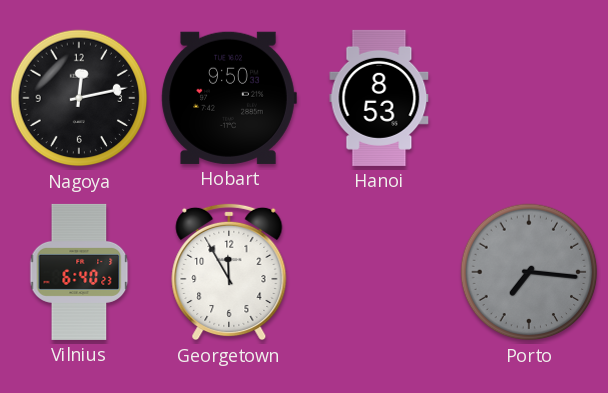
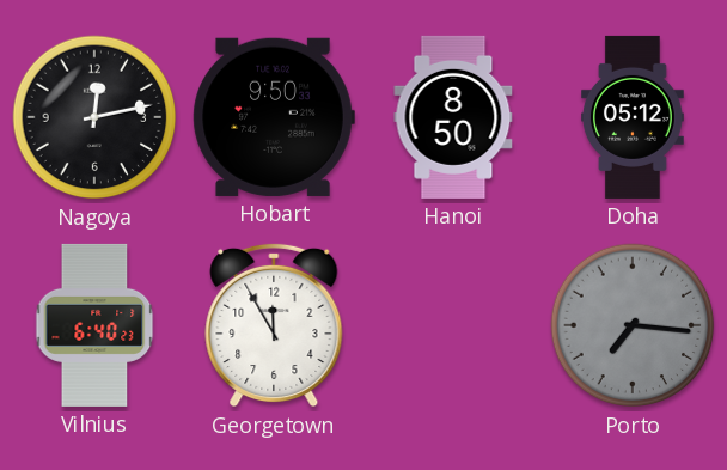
Hanoi: 8:53 -> 8:50
Doha: none -> 05:12
